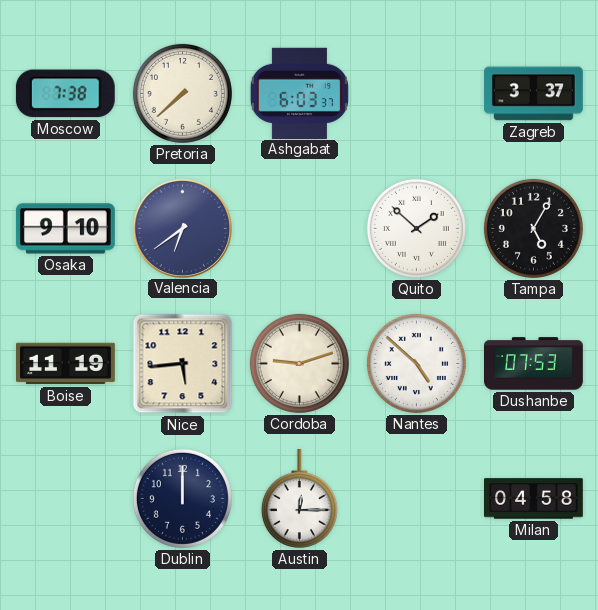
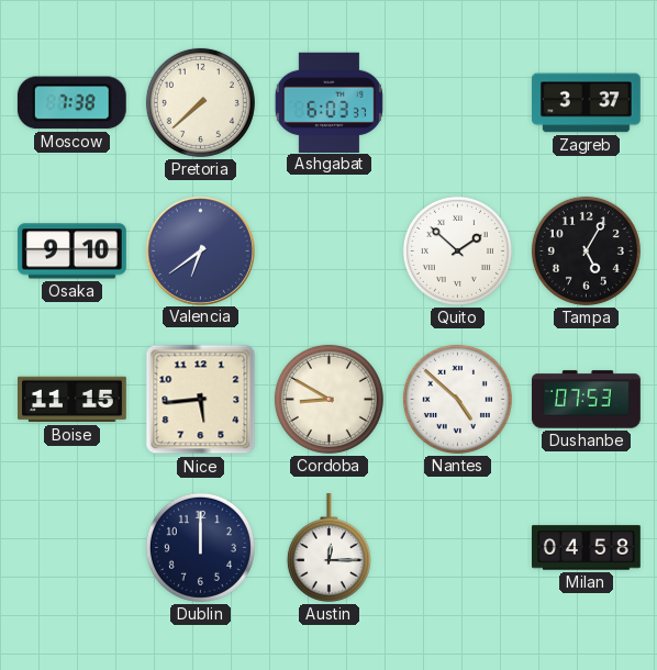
Boise: 11:19 -> 11:15
Cordoba: 9:12 -> 8:50
